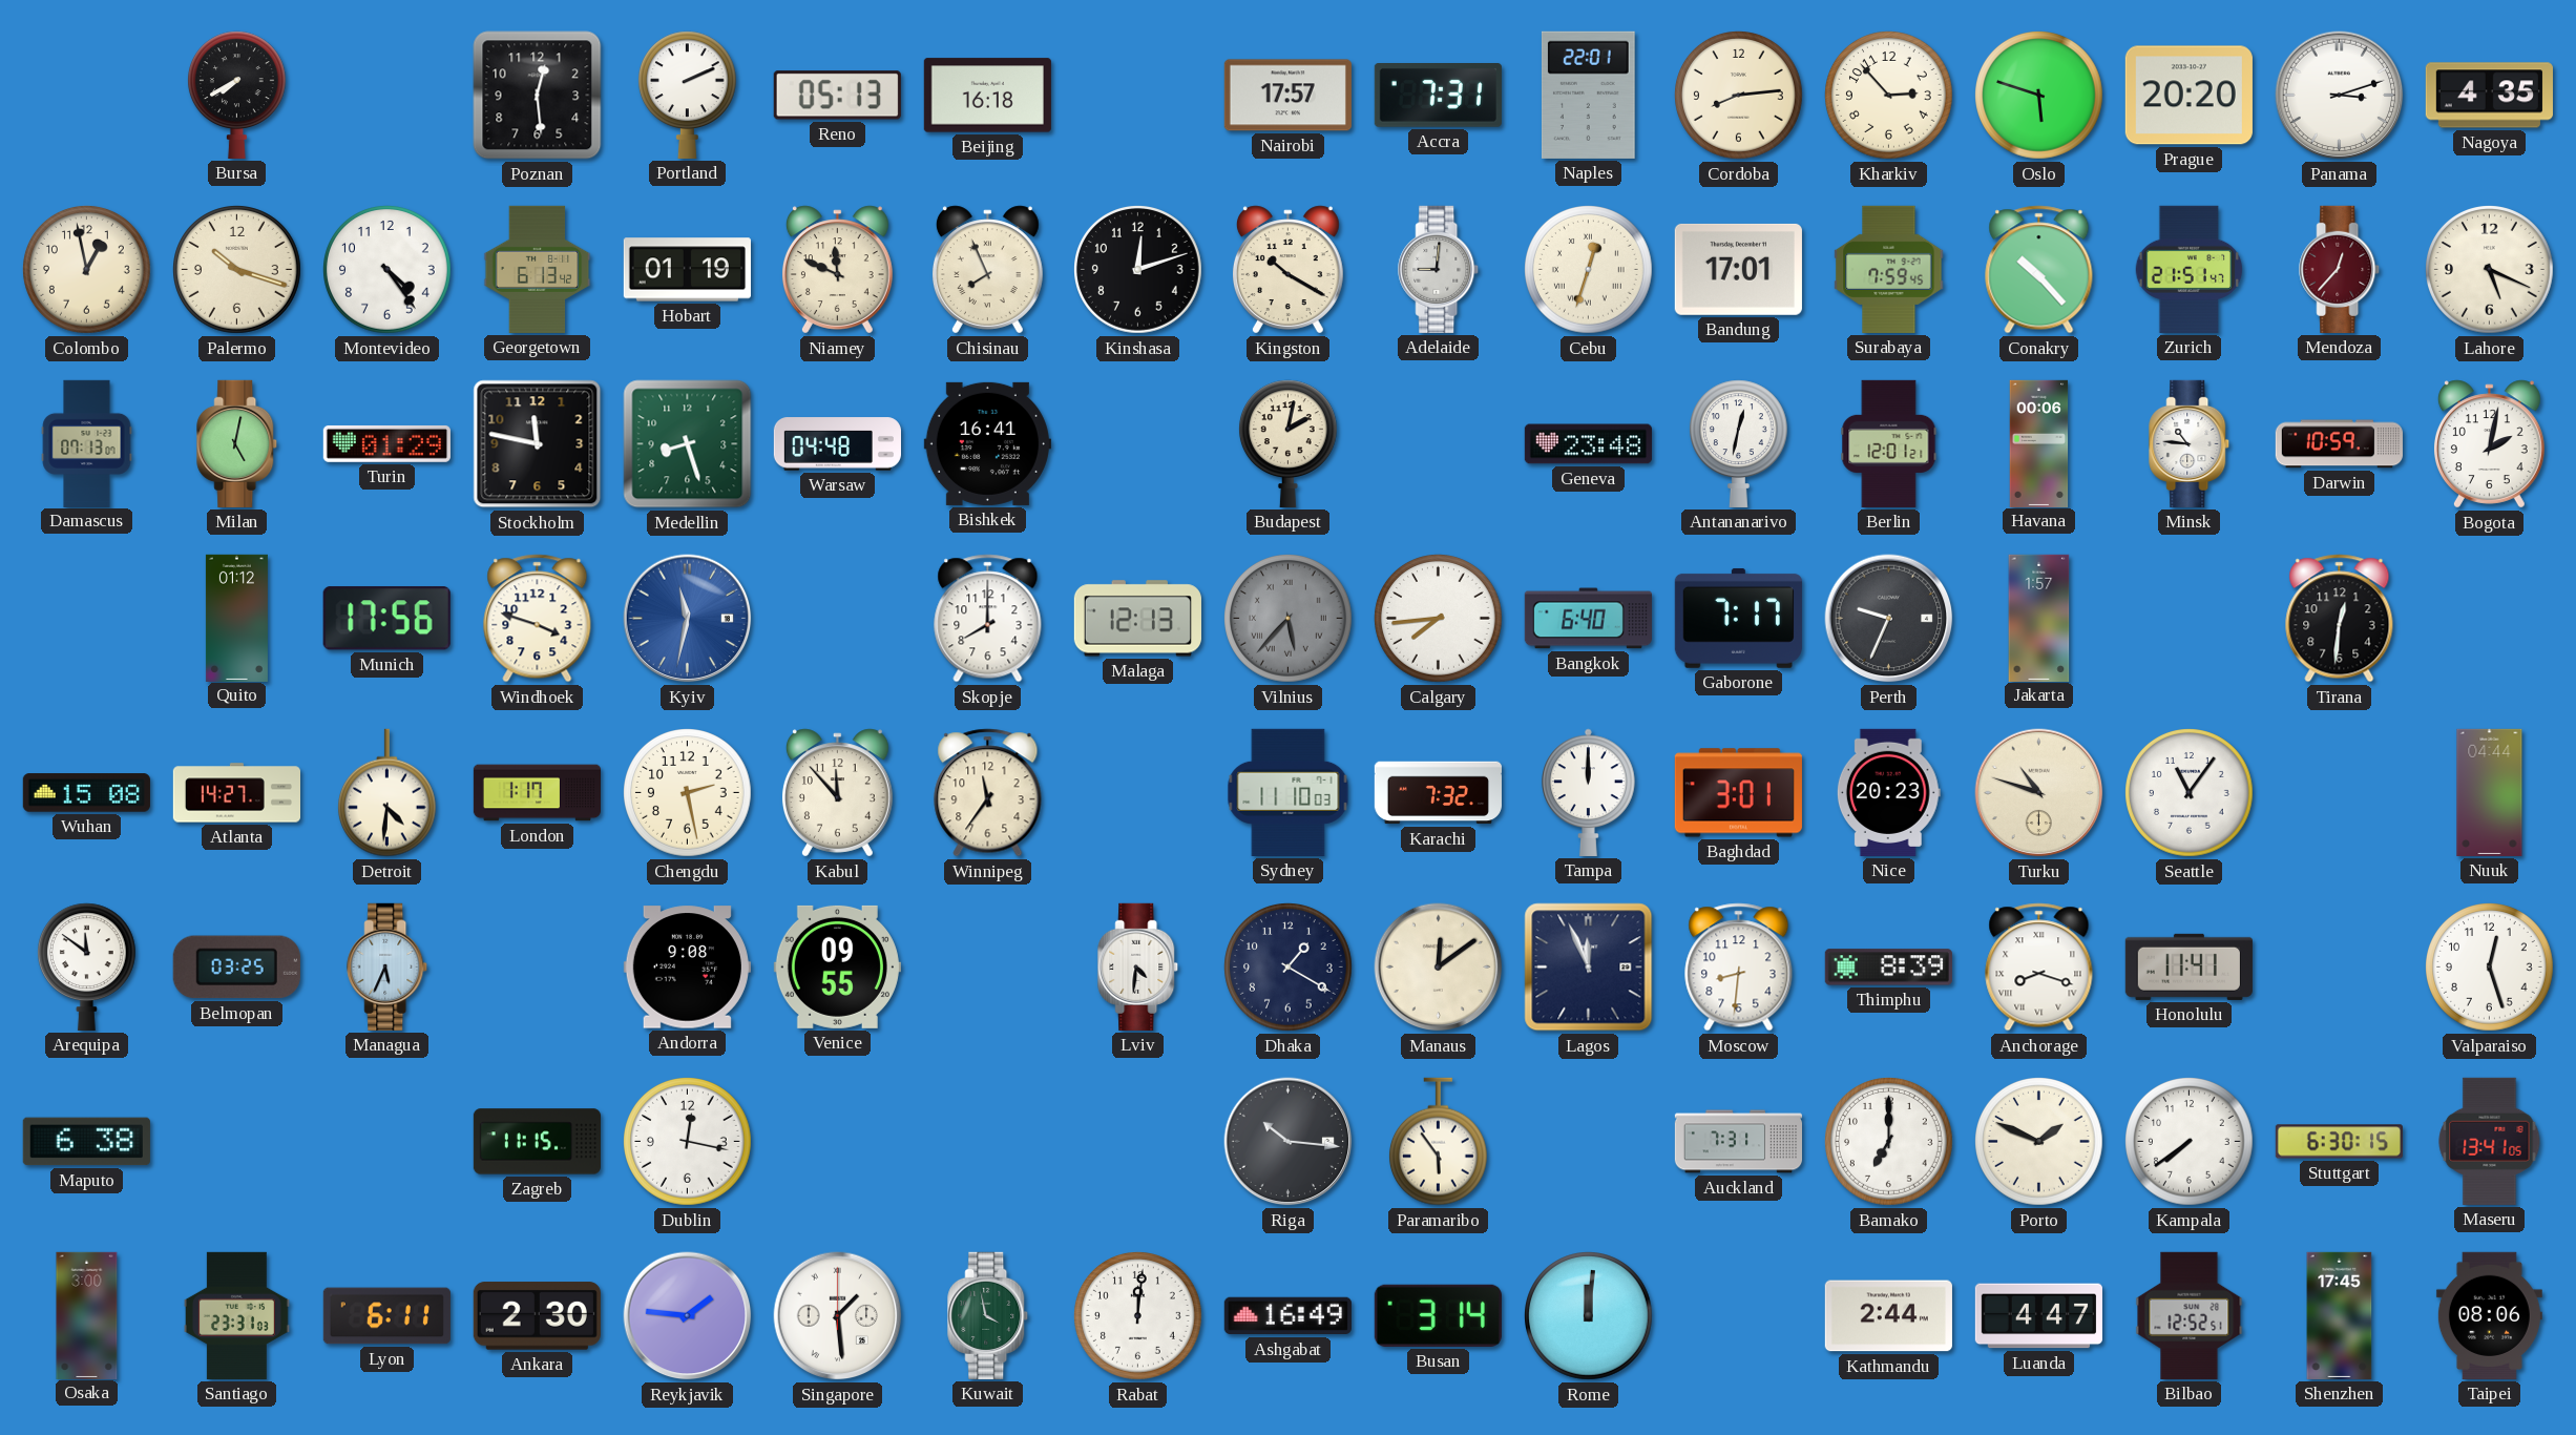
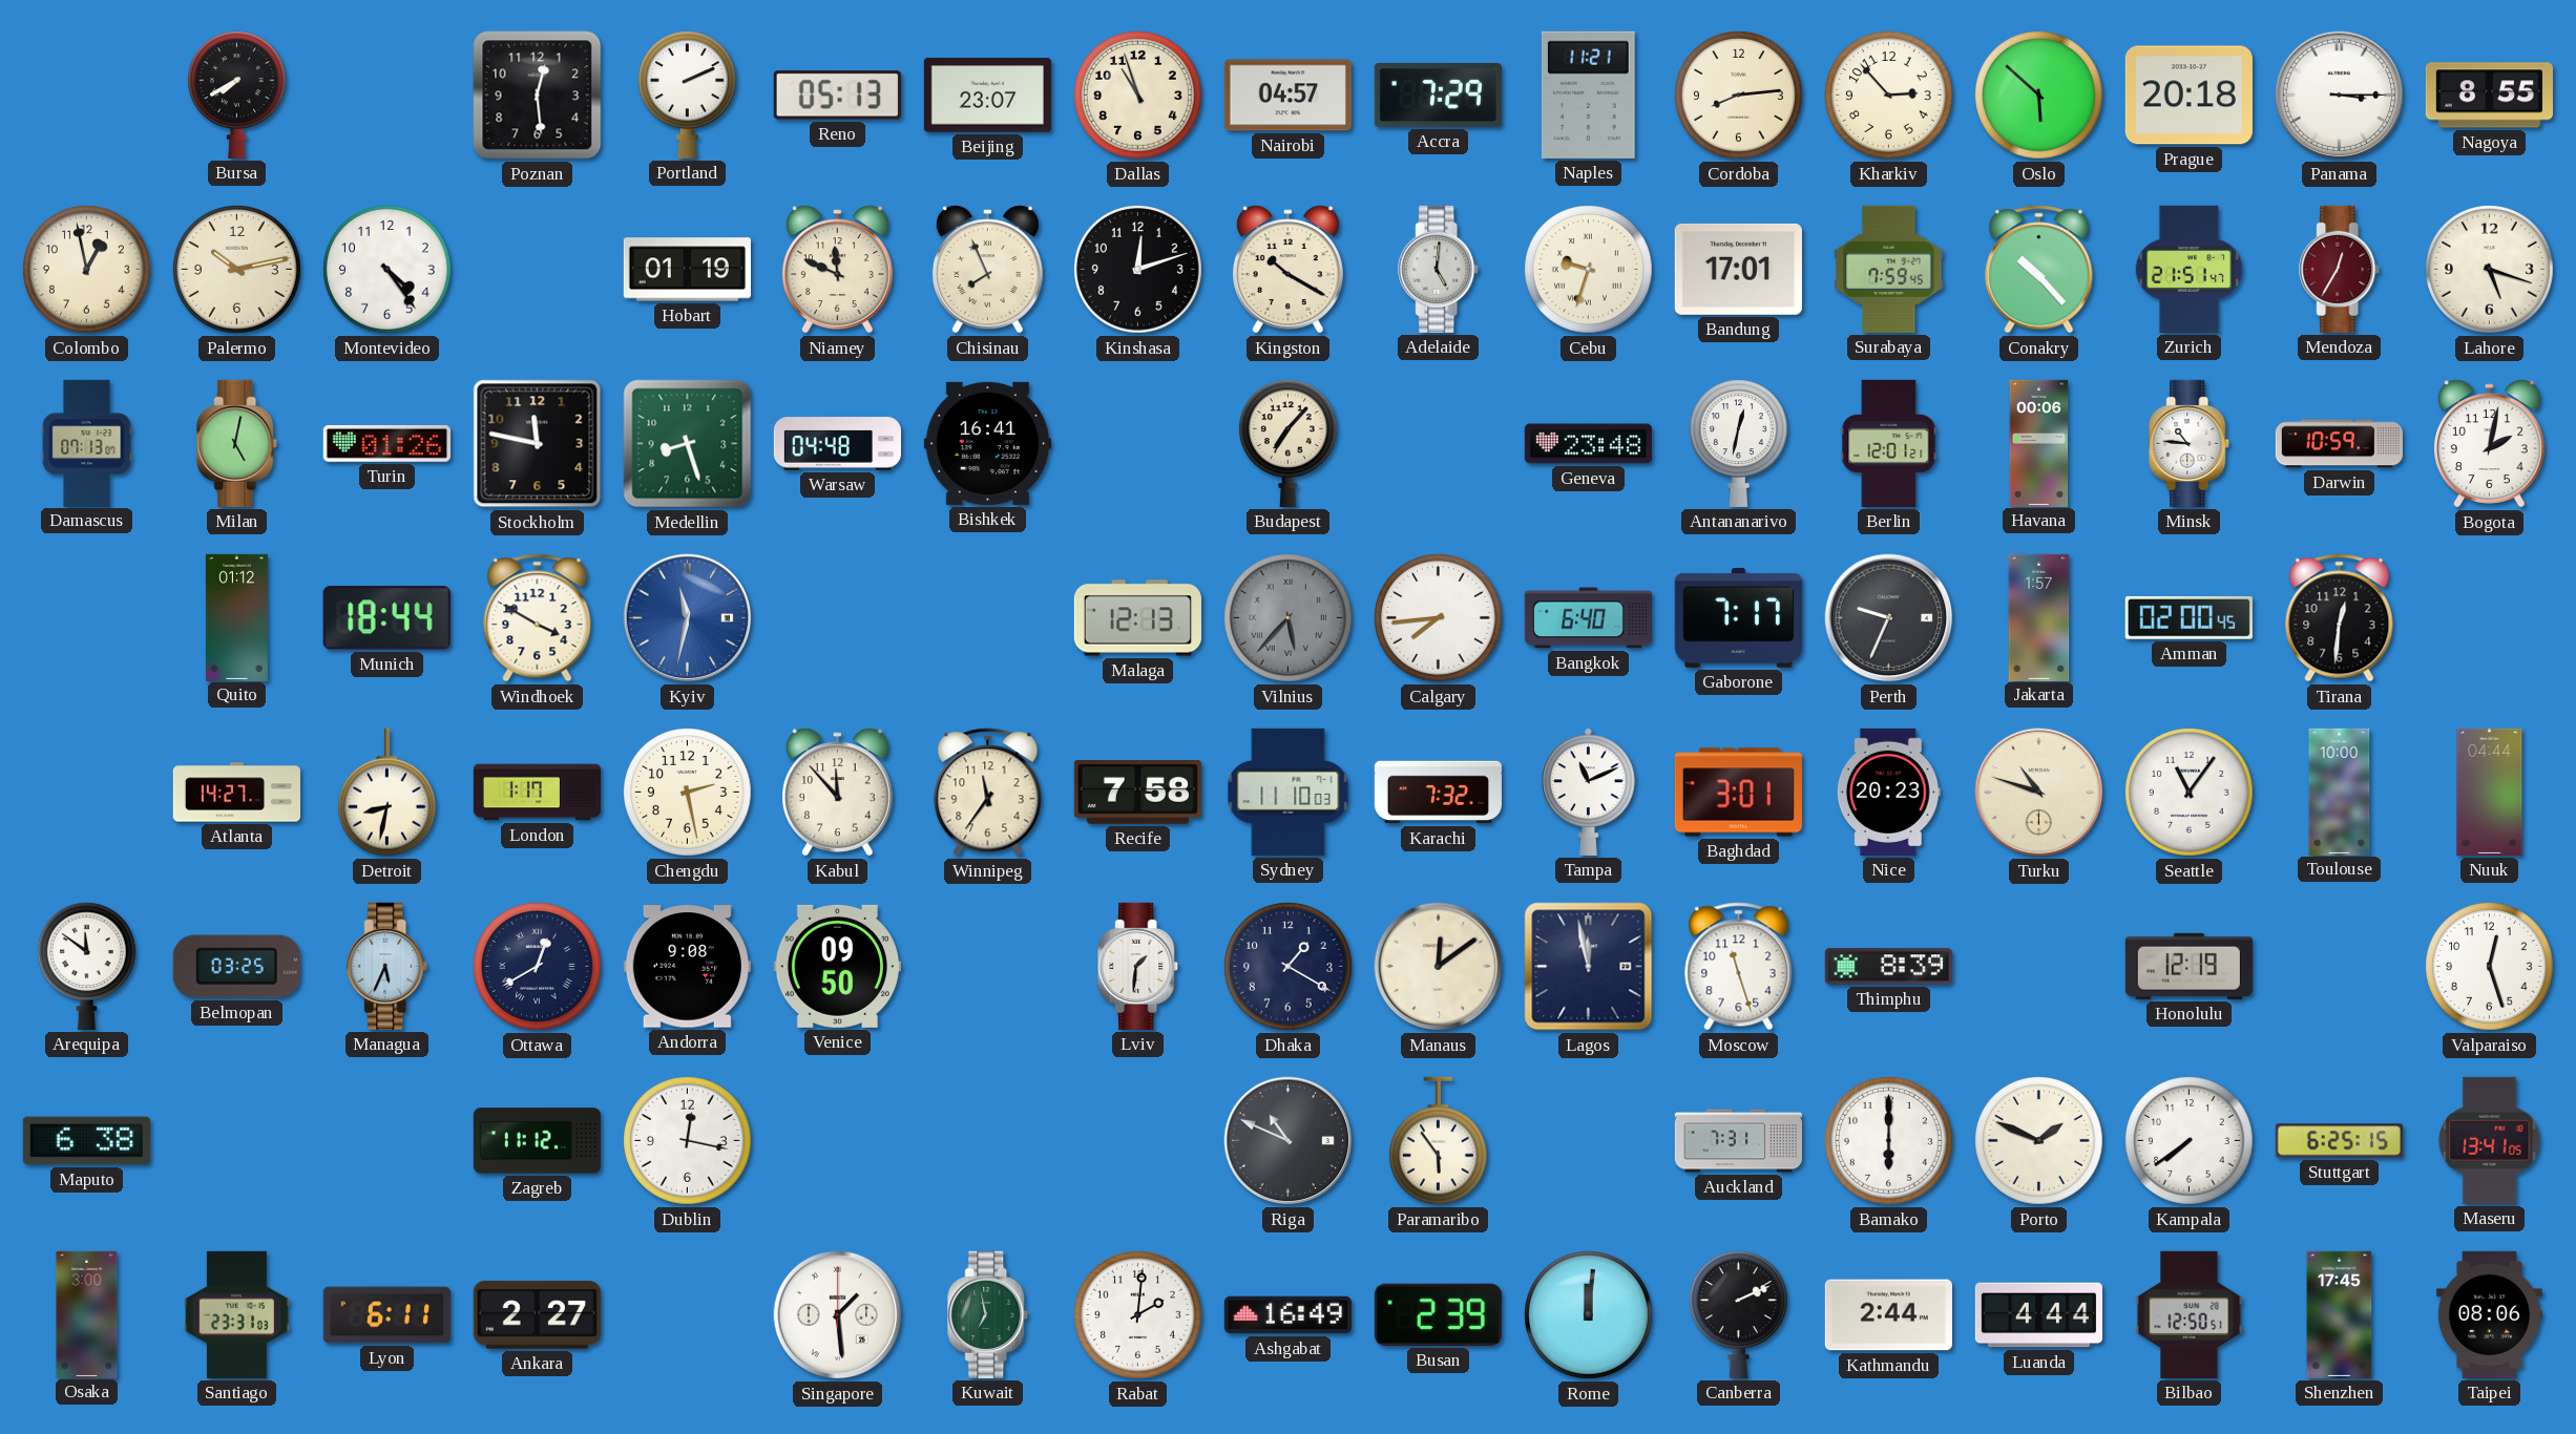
Beijing: 16:18 -> 23:07
Dallas: none -> 10:57
Nairobi: 17:57 -> 04:57
Accra: 7:31 -> 7:29
Naples: 22:01 -> 11:21
Oslo: 5:48 -> 5:52
Prague: 20:20 -> 20:18
Panama: 3:12 -> 3:15
Nagoya: 4:35 -> 8:55
Palermo: 10:18 -> 10:13
Georgetown: 6:13 -> none
Adelaide: 9:01 -> 5:01
Cebu: 12:33 -> 9:33
Mendoza: 12:37 -> 12:35
Lahore: 5:19 -> 5:18
Turin: 01:29 -> 01:26
Budapest: 2:02 -> 7:07
Munich: 17:56 -> 18:44
Windhoek: 3:48 -> 3:50
Skopje: 8:00 -> none
Amman: none -> 02:00
Wuhan: 15:08 -> none
Detroit: 4:31 -> 8:32
Recife: none -> 7:58
Tampa: 12:00 -> 11:11
Toulouse: none -> 10:00
Ottawa: none -> 12:40
Venice: 09:55 -> 09:50
Lviv: 4:31 -> 1:31
Lagos: 11:56 -> 11:58
Moscow: 8:31 -> 11:27
Anchorage: 8:18 -> none
Honolulu: 11:41 -> 12:19
Zagreb: 11:15 -> 11:12
Riga: 10:16 -> 10:49
Bamako: 7:00 -> 6:00
Stuttgart: 6:30 -> 6:25
Ankara: 2:30 -> 2:27
Reykjavik: 1:46 -> none
Kuwait: 3:58 -> 6:58
Rabat: 12:01 -> 2:01
Busan: 3:14 -> 2:39
Canberra: none -> 2:11
Luanda: 4:47 -> 4:44
Bilbao: 12:52 -> 12:50
